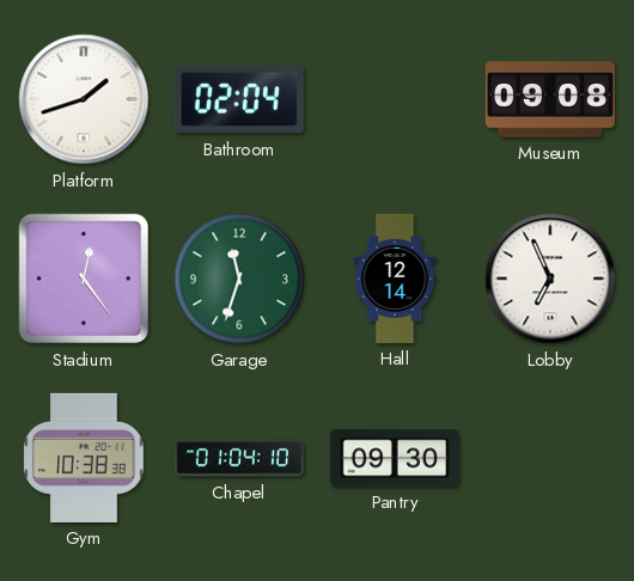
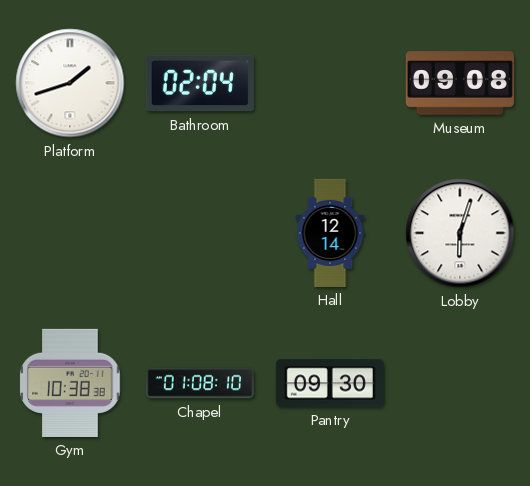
Stadium: 12:24 -> none
Garage: 11:33 -> none
Lobby: 6:56 -> 6:03
Chapel: 01:04 -> 01:08
